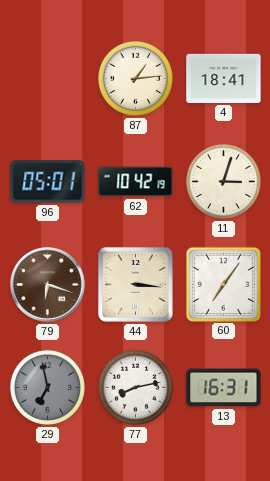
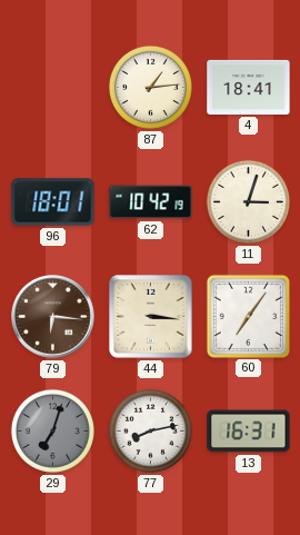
96: 05:01 -> 18:01
79: 6:18 -> 6:16
29: 6:58 -> 7:03
